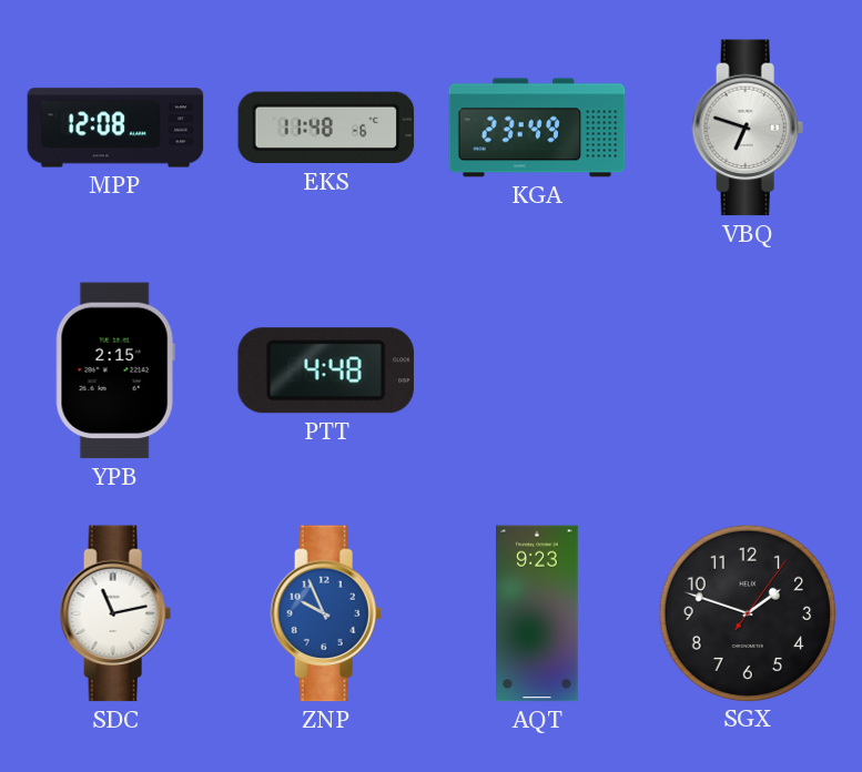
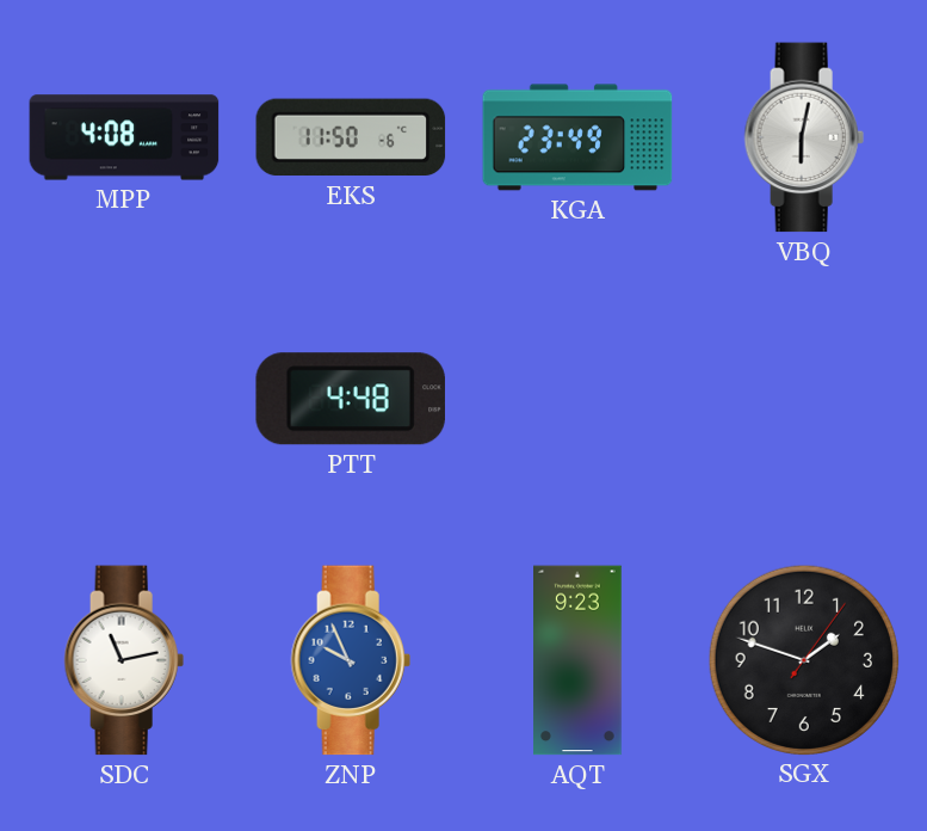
MPP: 12:08 -> 4:08
EKS: 11:48 -> 11:50
VBQ: 6:48 -> 6:02
YPB: 2:15 -> none
